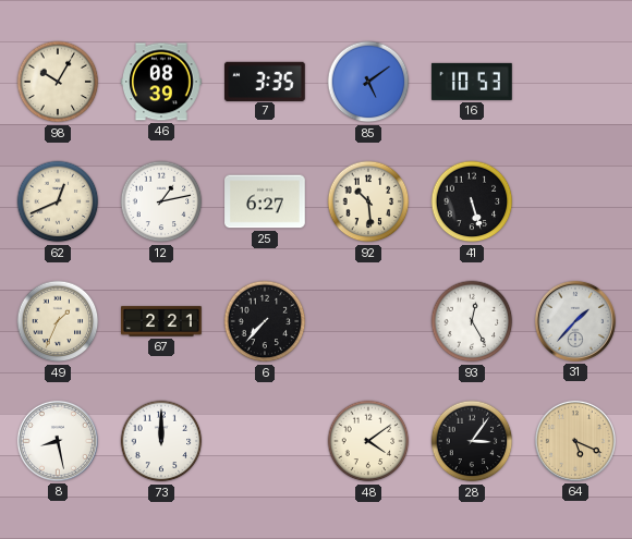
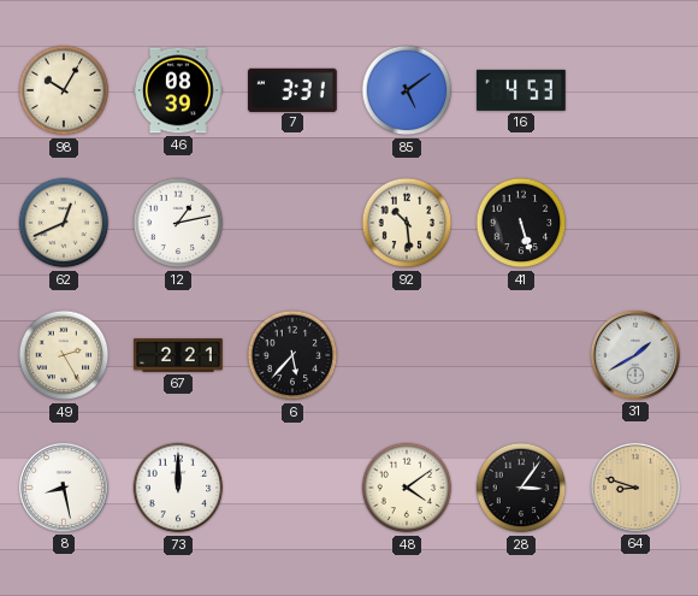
7: 3:35 -> 3:31
16: 10:53 -> 4:53
25: 6:27 -> none
49: 1:34 -> 2:25
6: 7:37 -> 5:37
93: 12:25 -> none
31: 1:37 -> 1:40
64: 5:19 -> 8:48
